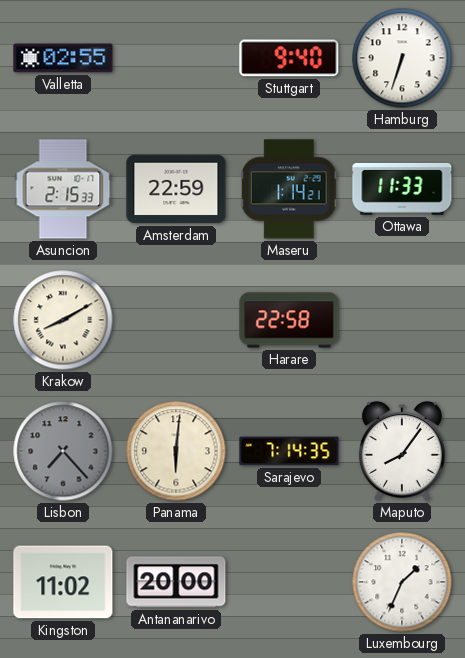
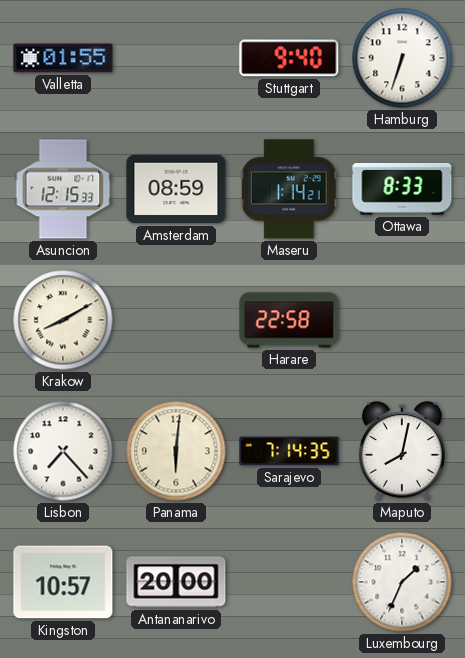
Valletta: 02:55 -> 01:55
Asuncion: 2:15 -> 12:15
Amsterdam: 22:59 -> 08:59
Ottawa: 11:33 -> 8:33
Lisbon dial: grey -> white
Maputo: 8:06 -> 8:02
Kingston: 11:02 -> 10:57
